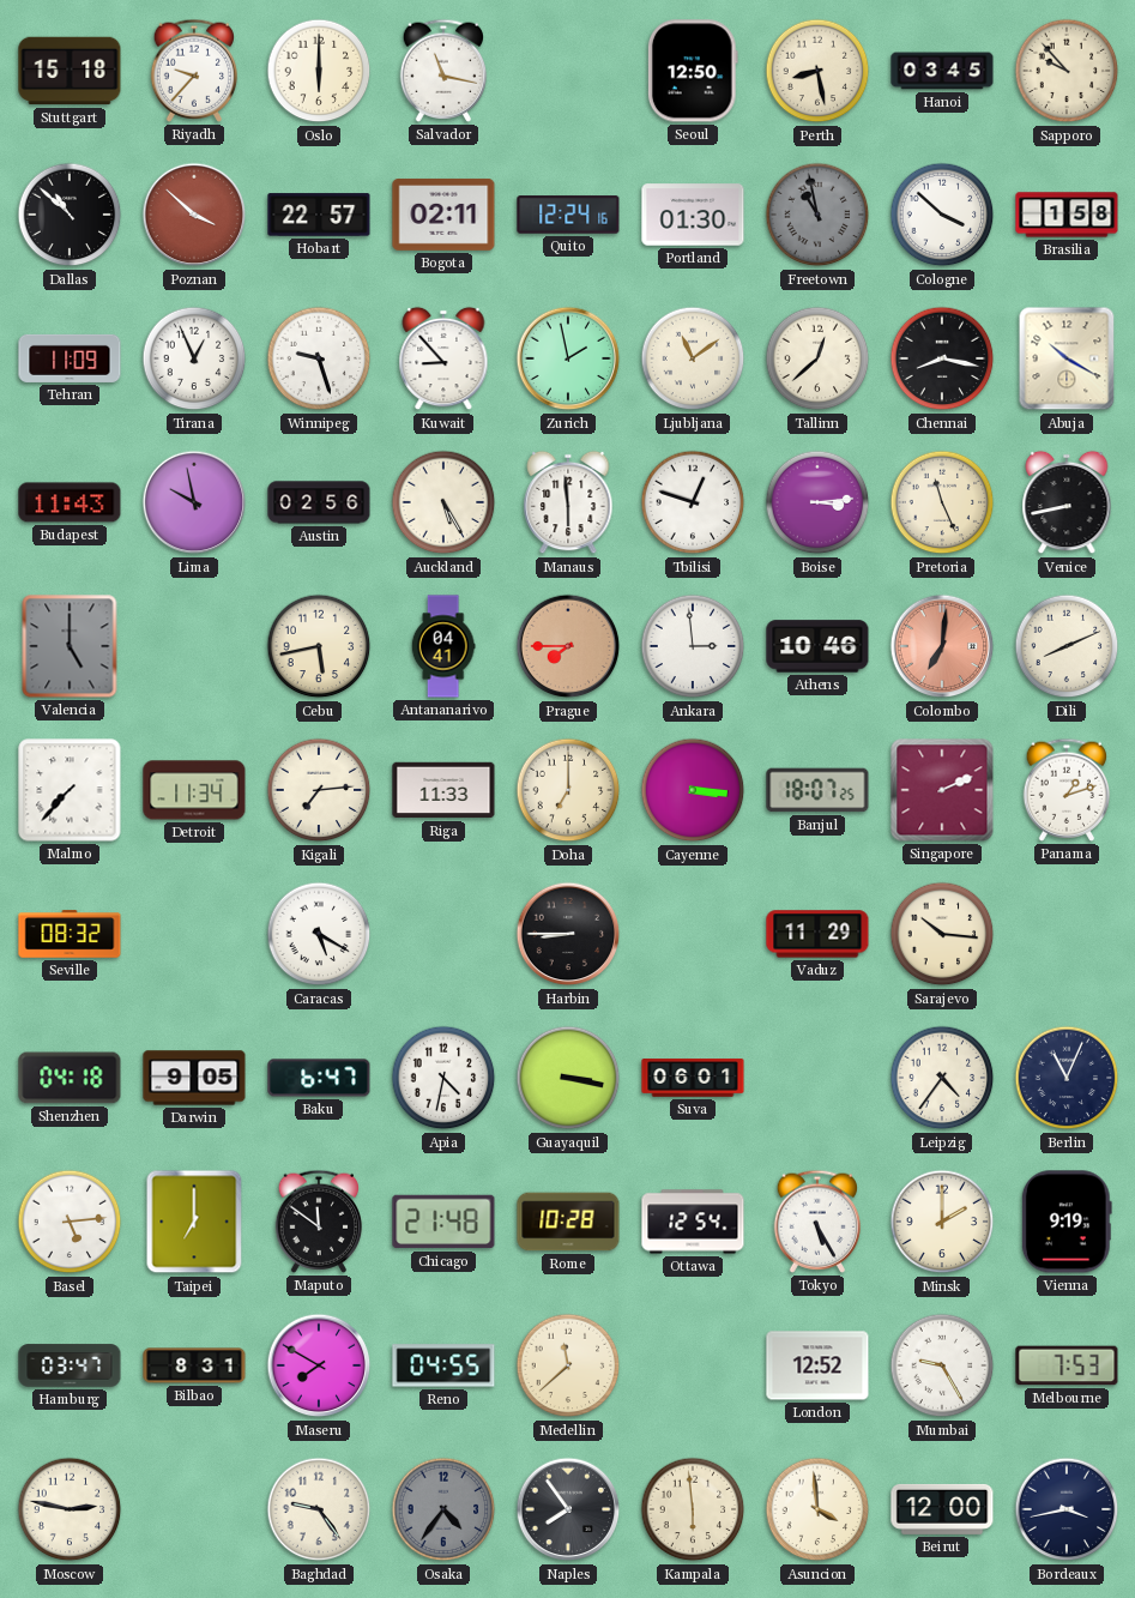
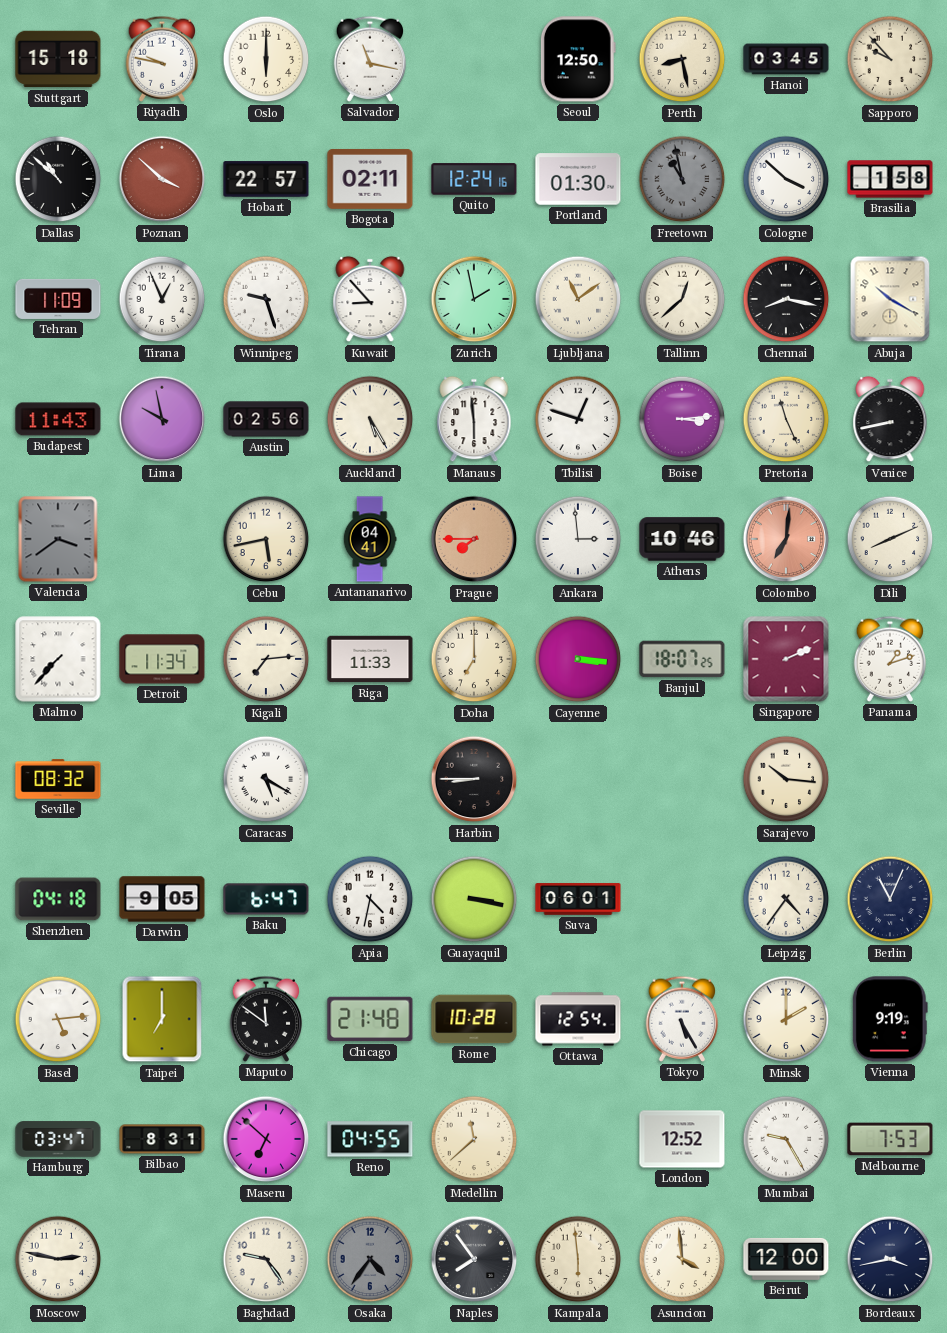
Riyadh: 9:37 -> 9:47
Valencia: 5:00 -> 3:39
Vaduz: 11:29 -> none
Maseru: 7:50 -> 6:52
